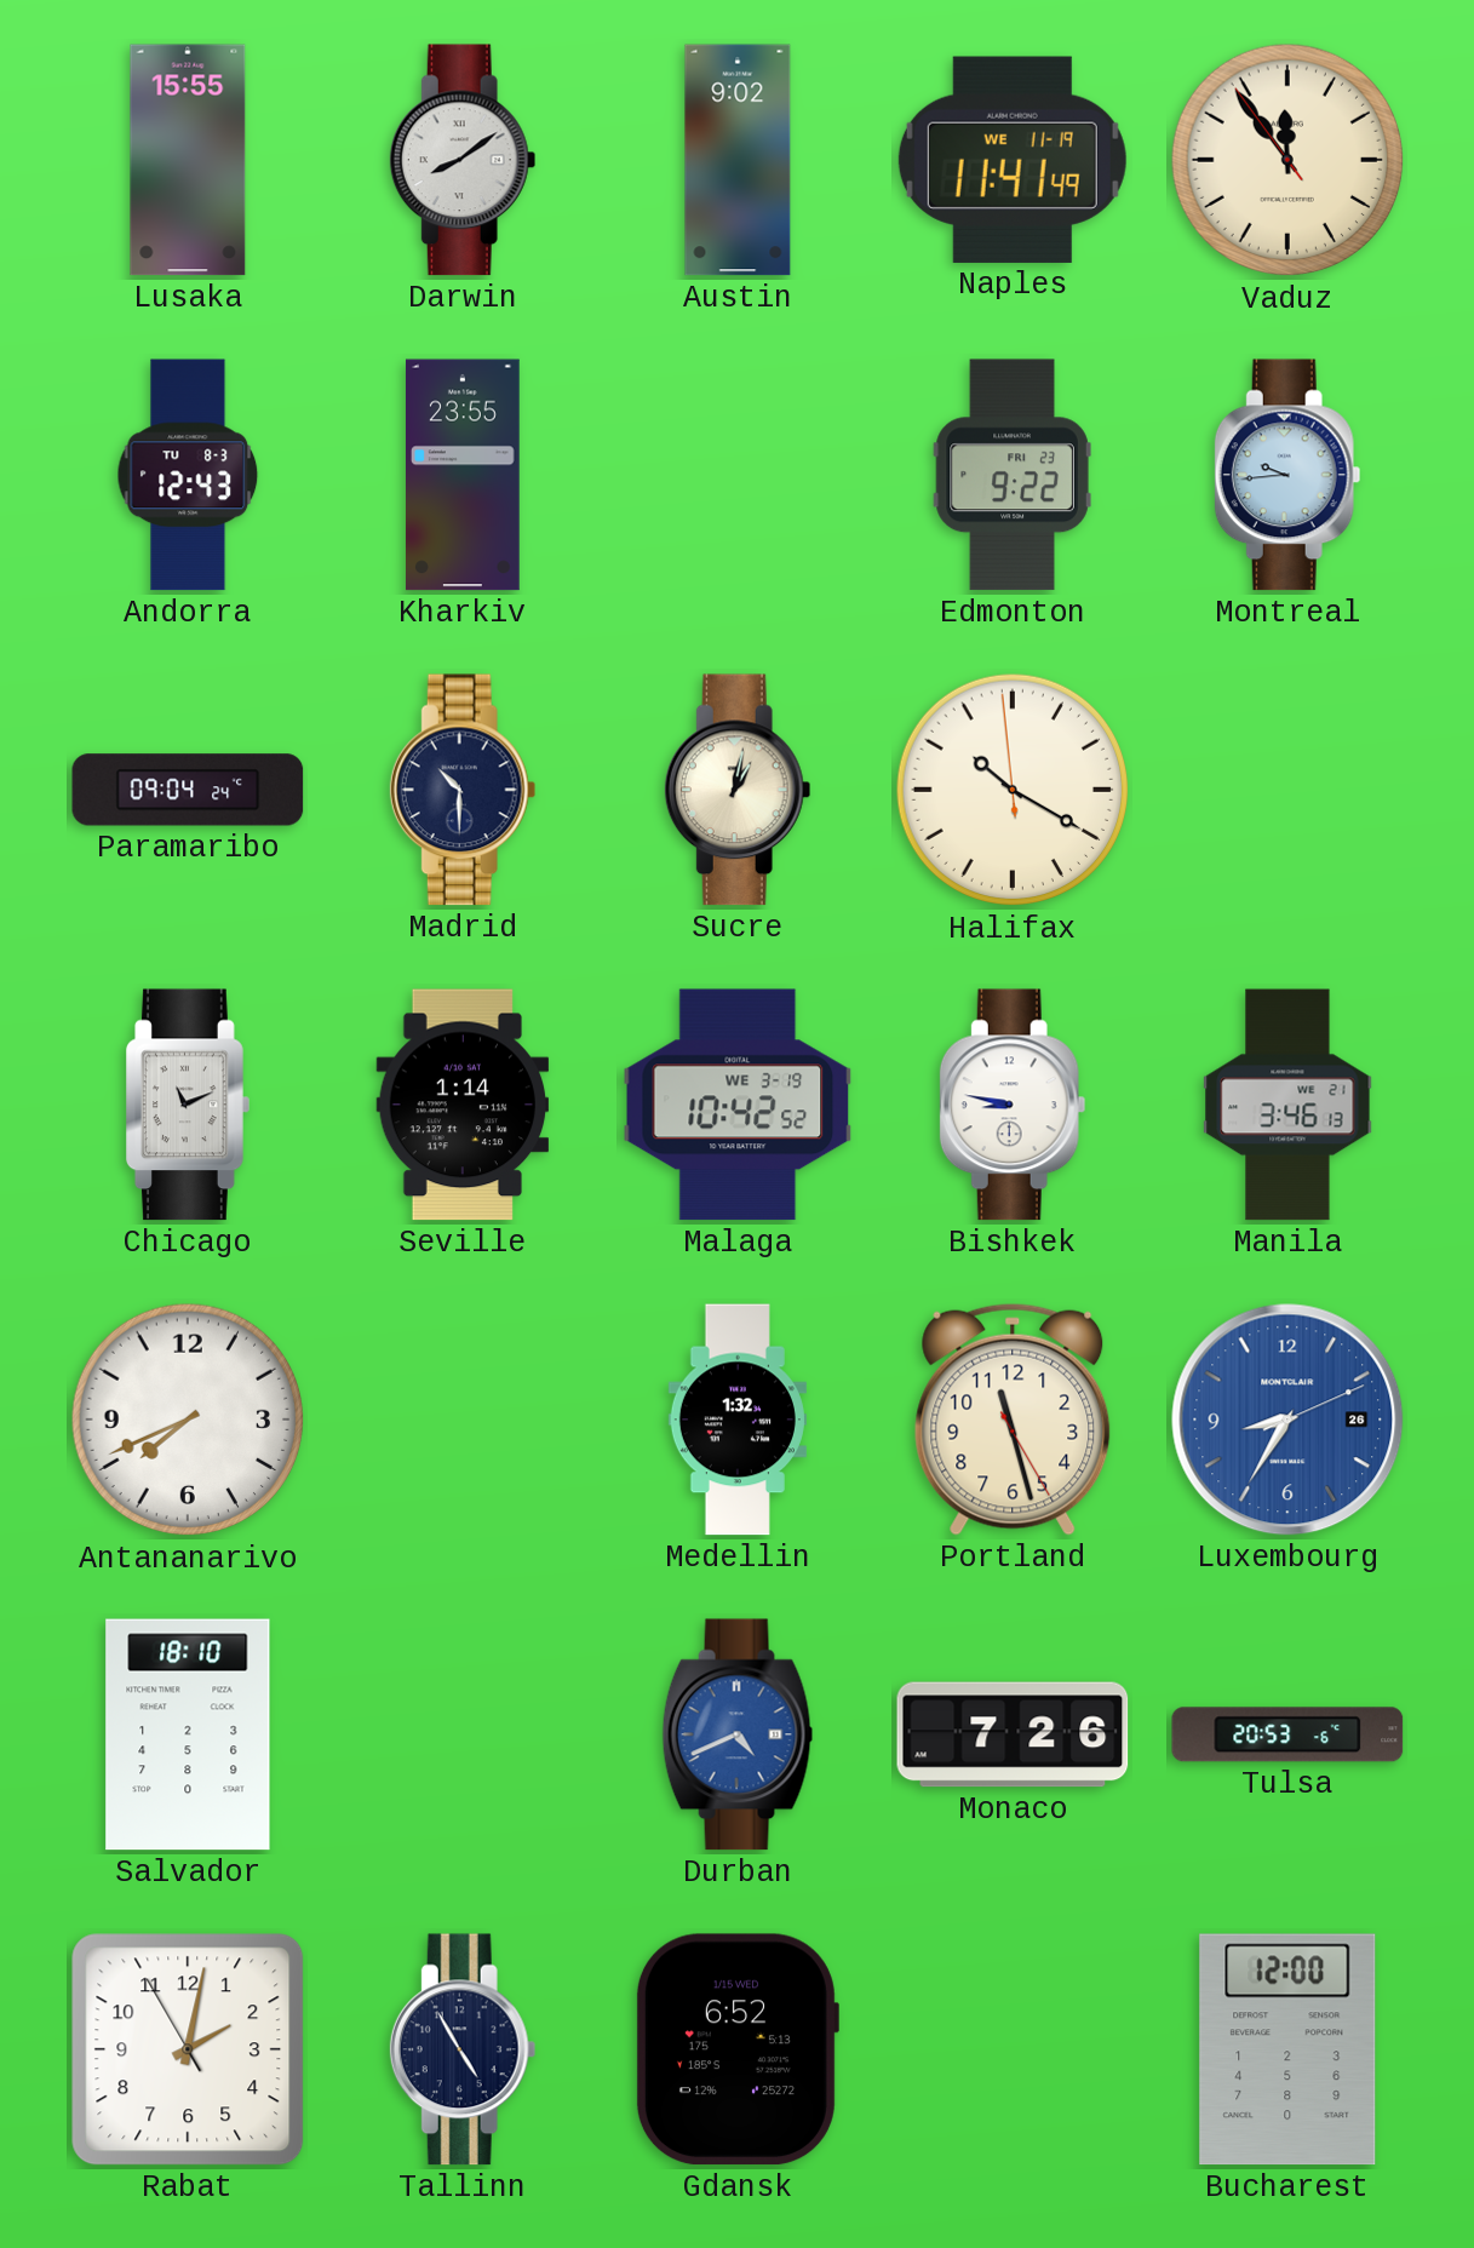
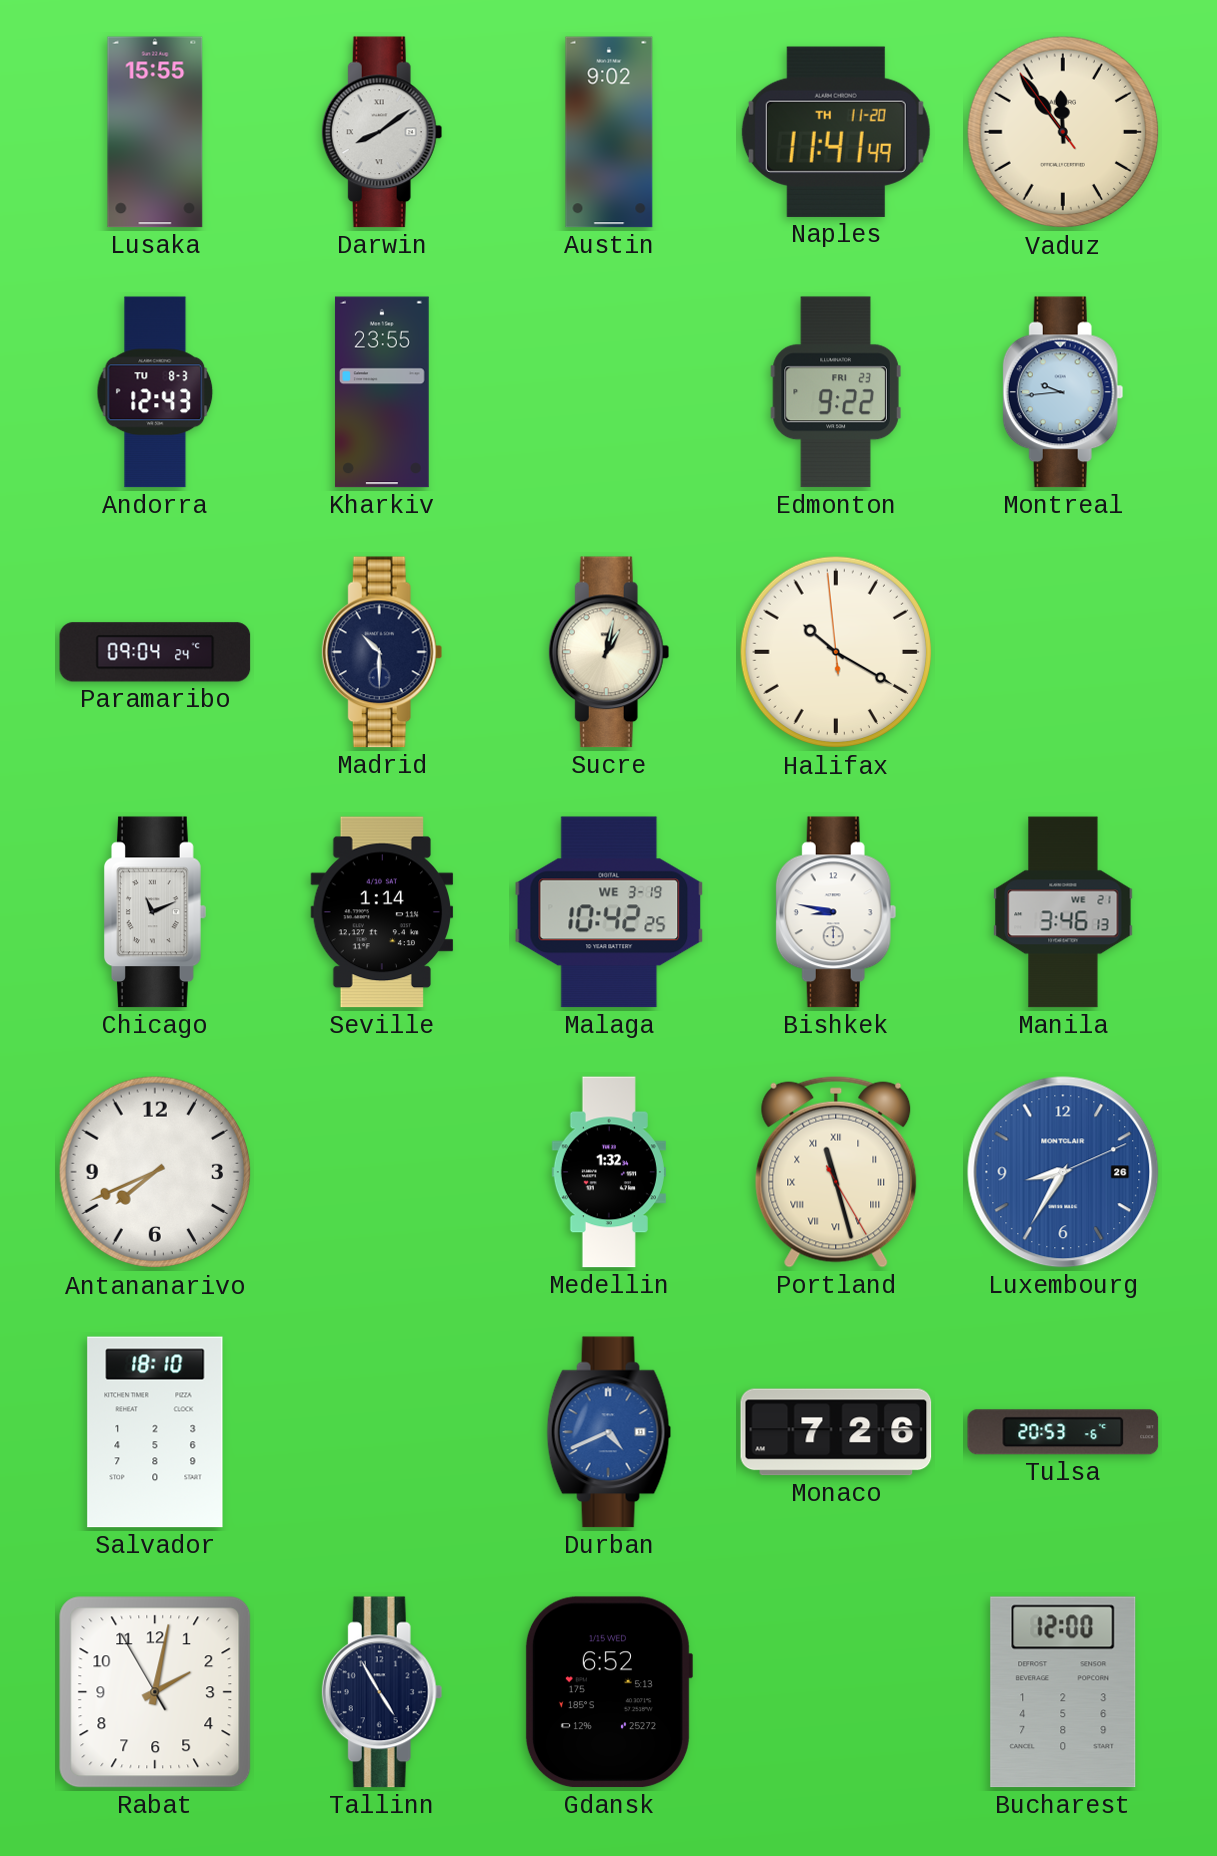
Naples date: WE 11-19 -> TH 11-20
Malaga: 10:42:52 -> 10:42:25
Portland numerals: Arabic -> Roman
